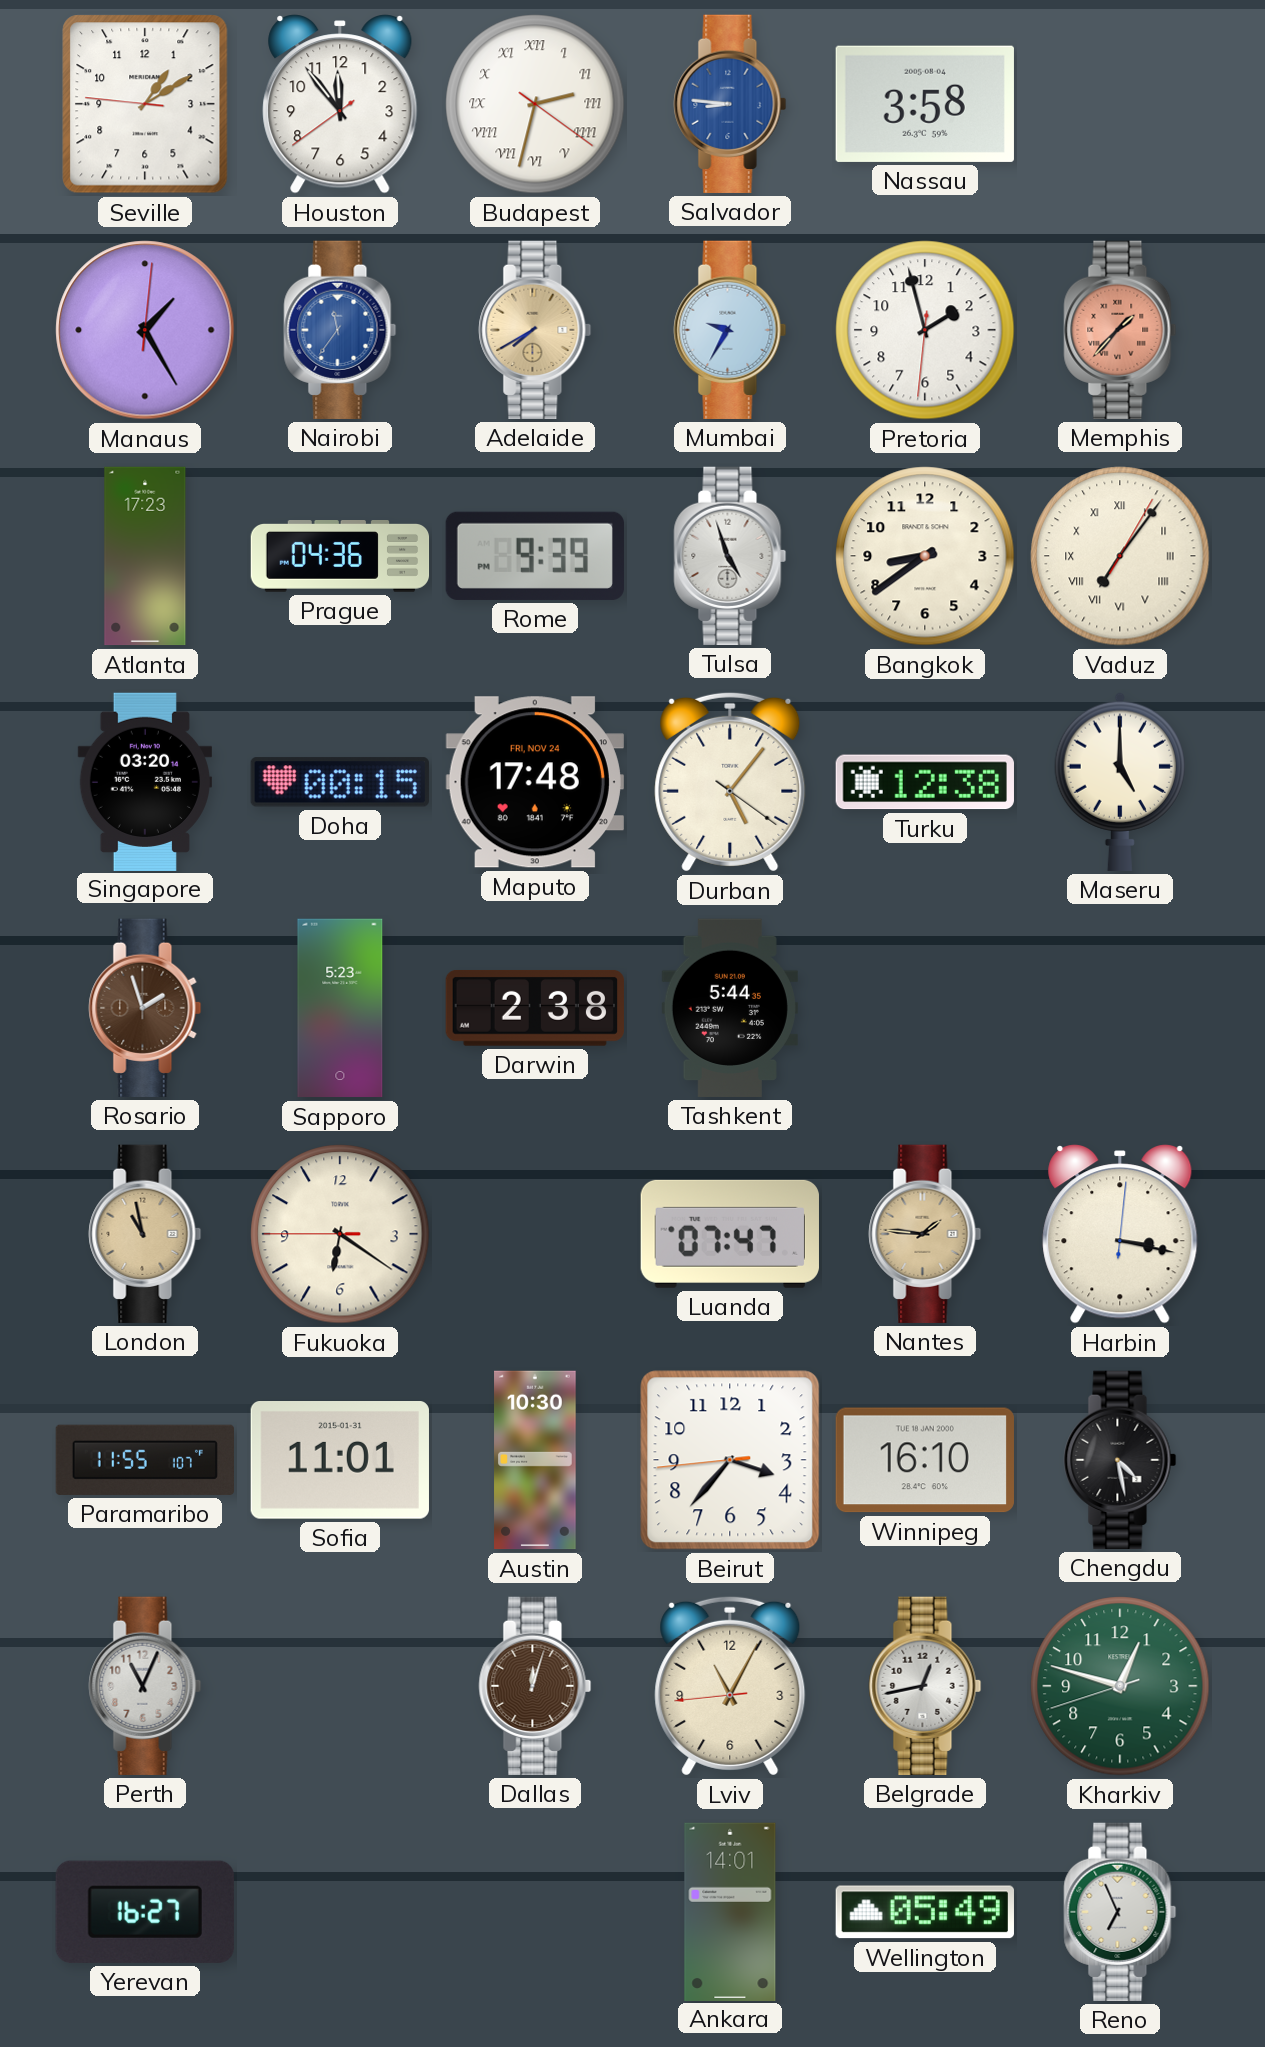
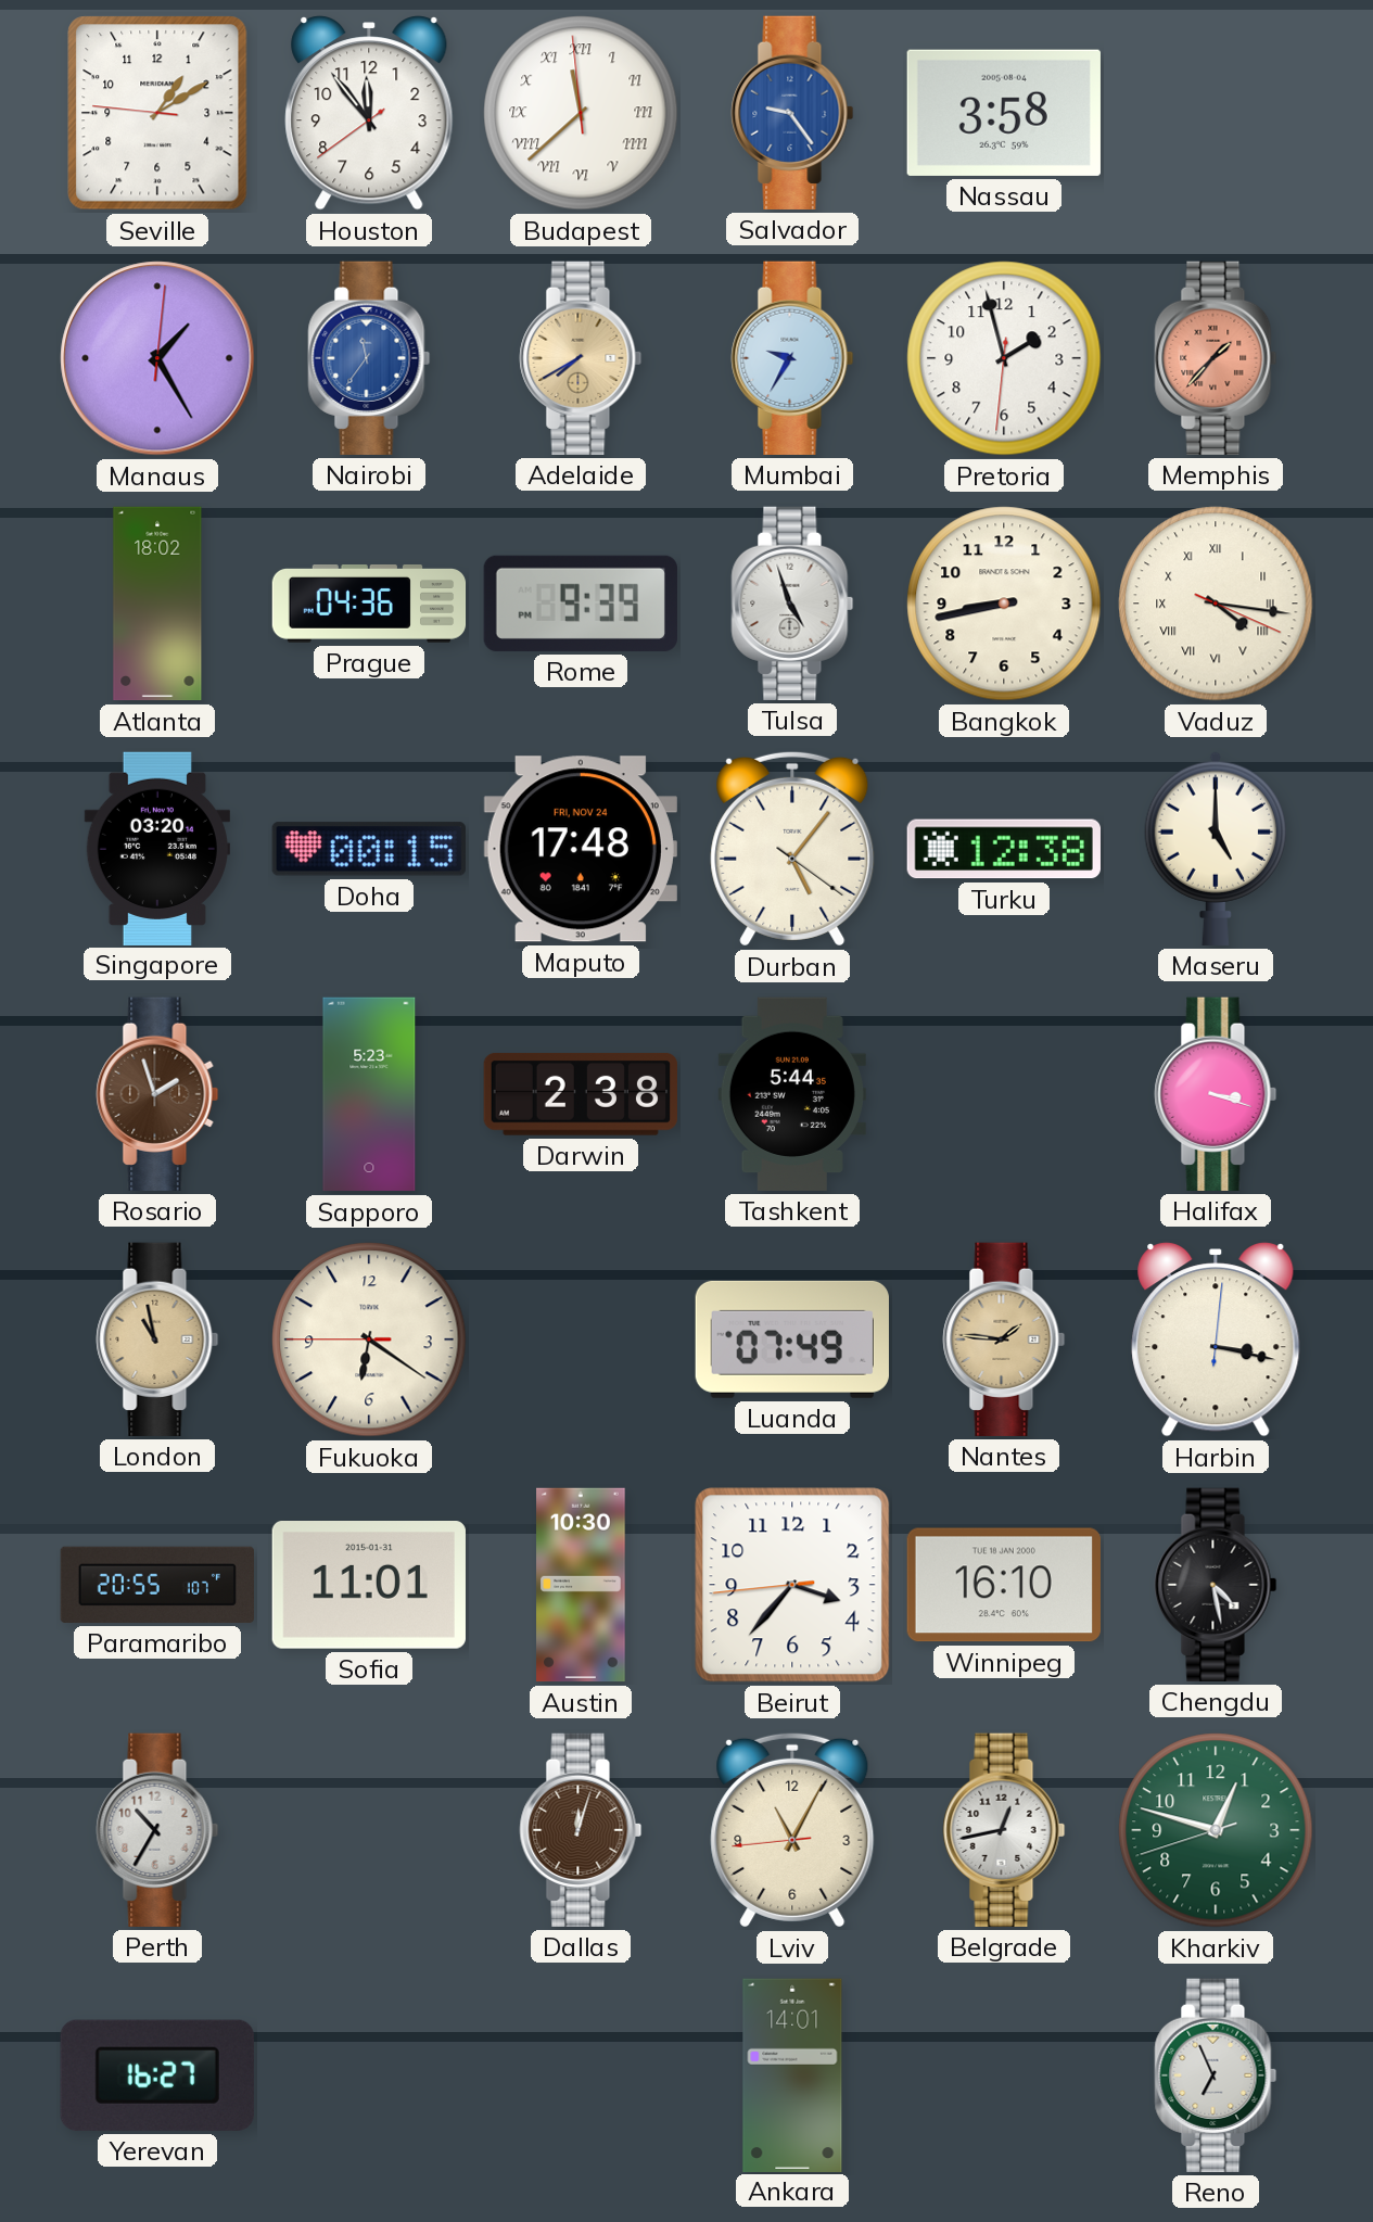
Budapest: 2:32 -> 11:37
Salvador: 8:46 -> 9:24
Atlanta: 17:23 -> 18:02
Bangkok: 8:39 -> 8:43
Vaduz: 7:06 -> 4:16
Halifax: none -> 3:18
Luanda: 07:47 -> 07:49
Paramaribo: 11:55 -> 20:55
Perth: 11:04 -> 10:35
Wellington: 05:49 -> none
